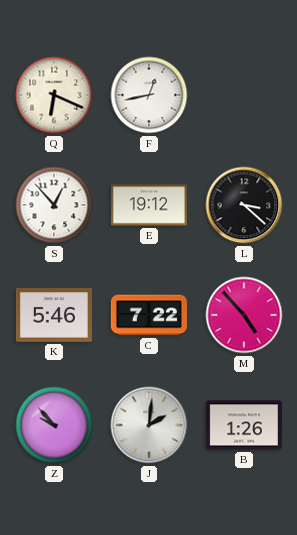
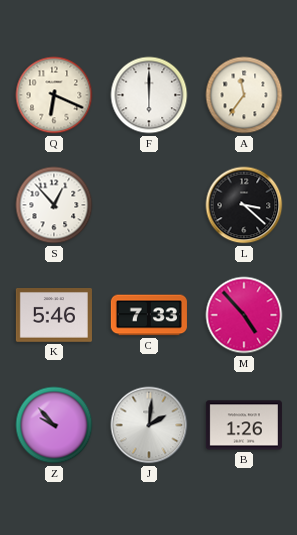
F: 12:43 -> 6:00
A: none -> 11:36
E: 19:12 -> none
C: 7:22 -> 7:33
